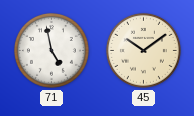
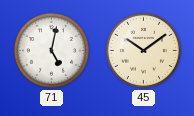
71: 4:58 -> 5:02
